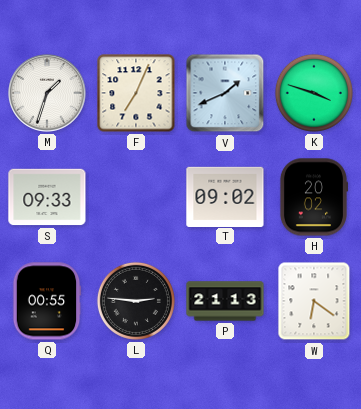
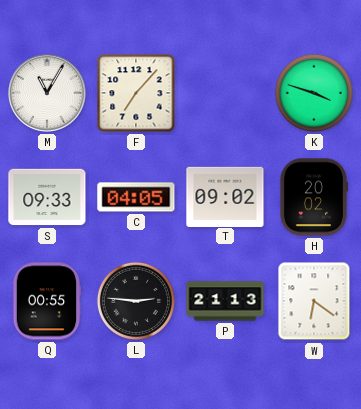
M: 1:33 -> 11:05
F: 7:04 -> 7:07
V: 1:41 -> none
C: none -> 04:05
